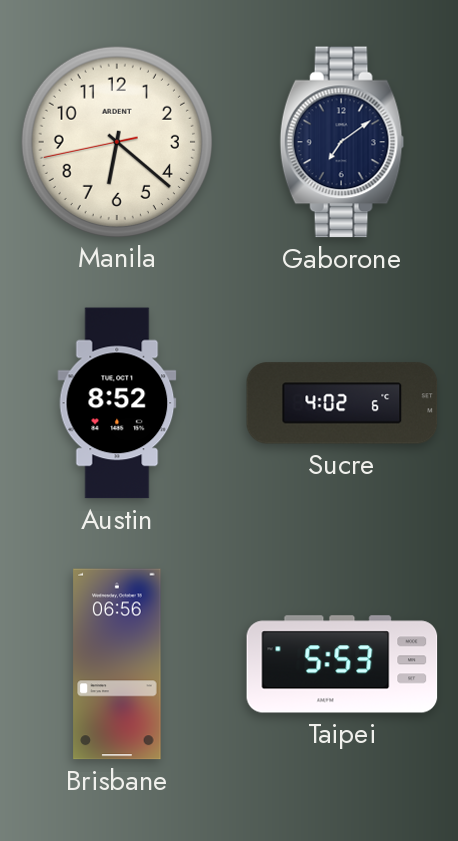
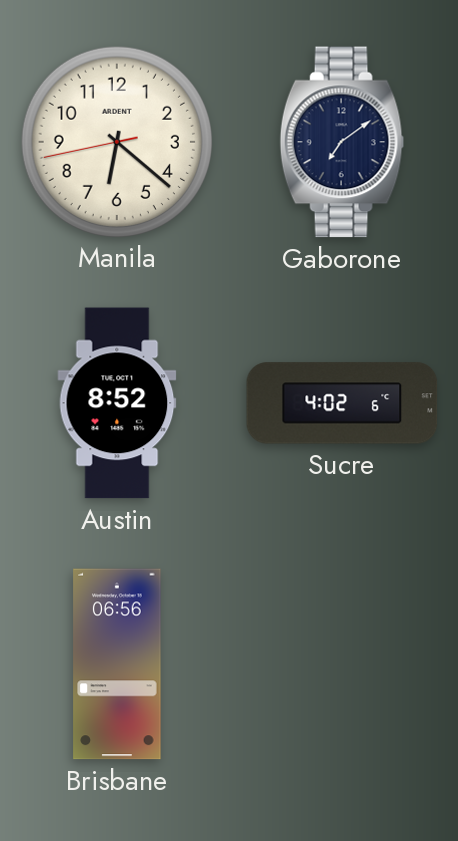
Taipei: 5:53 -> none
